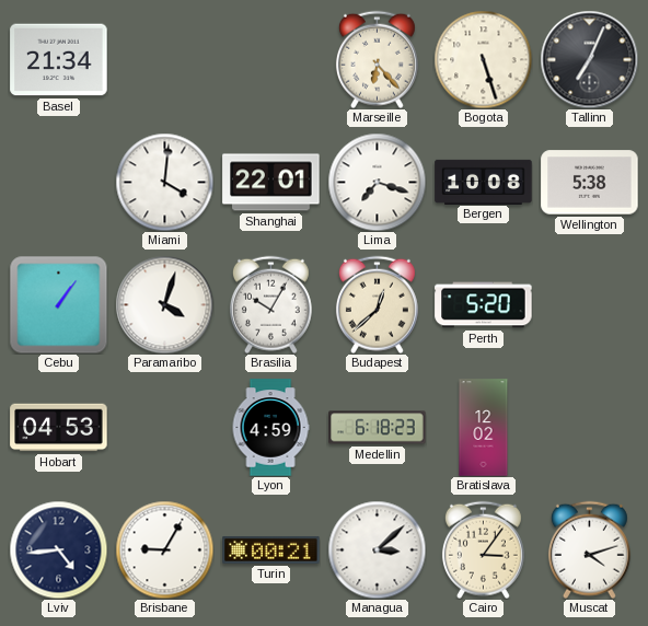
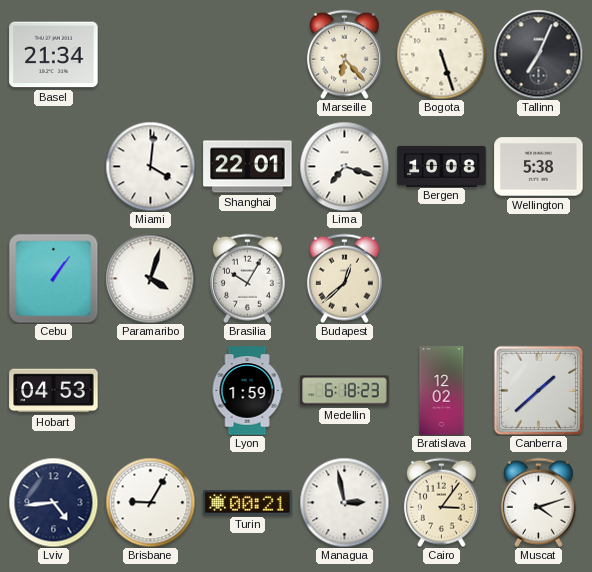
Perth: 5:20 -> none
Lyon: 4:59 -> 1:59
Canberra: none -> 1:38
Managua: 3:08 -> 2:58
